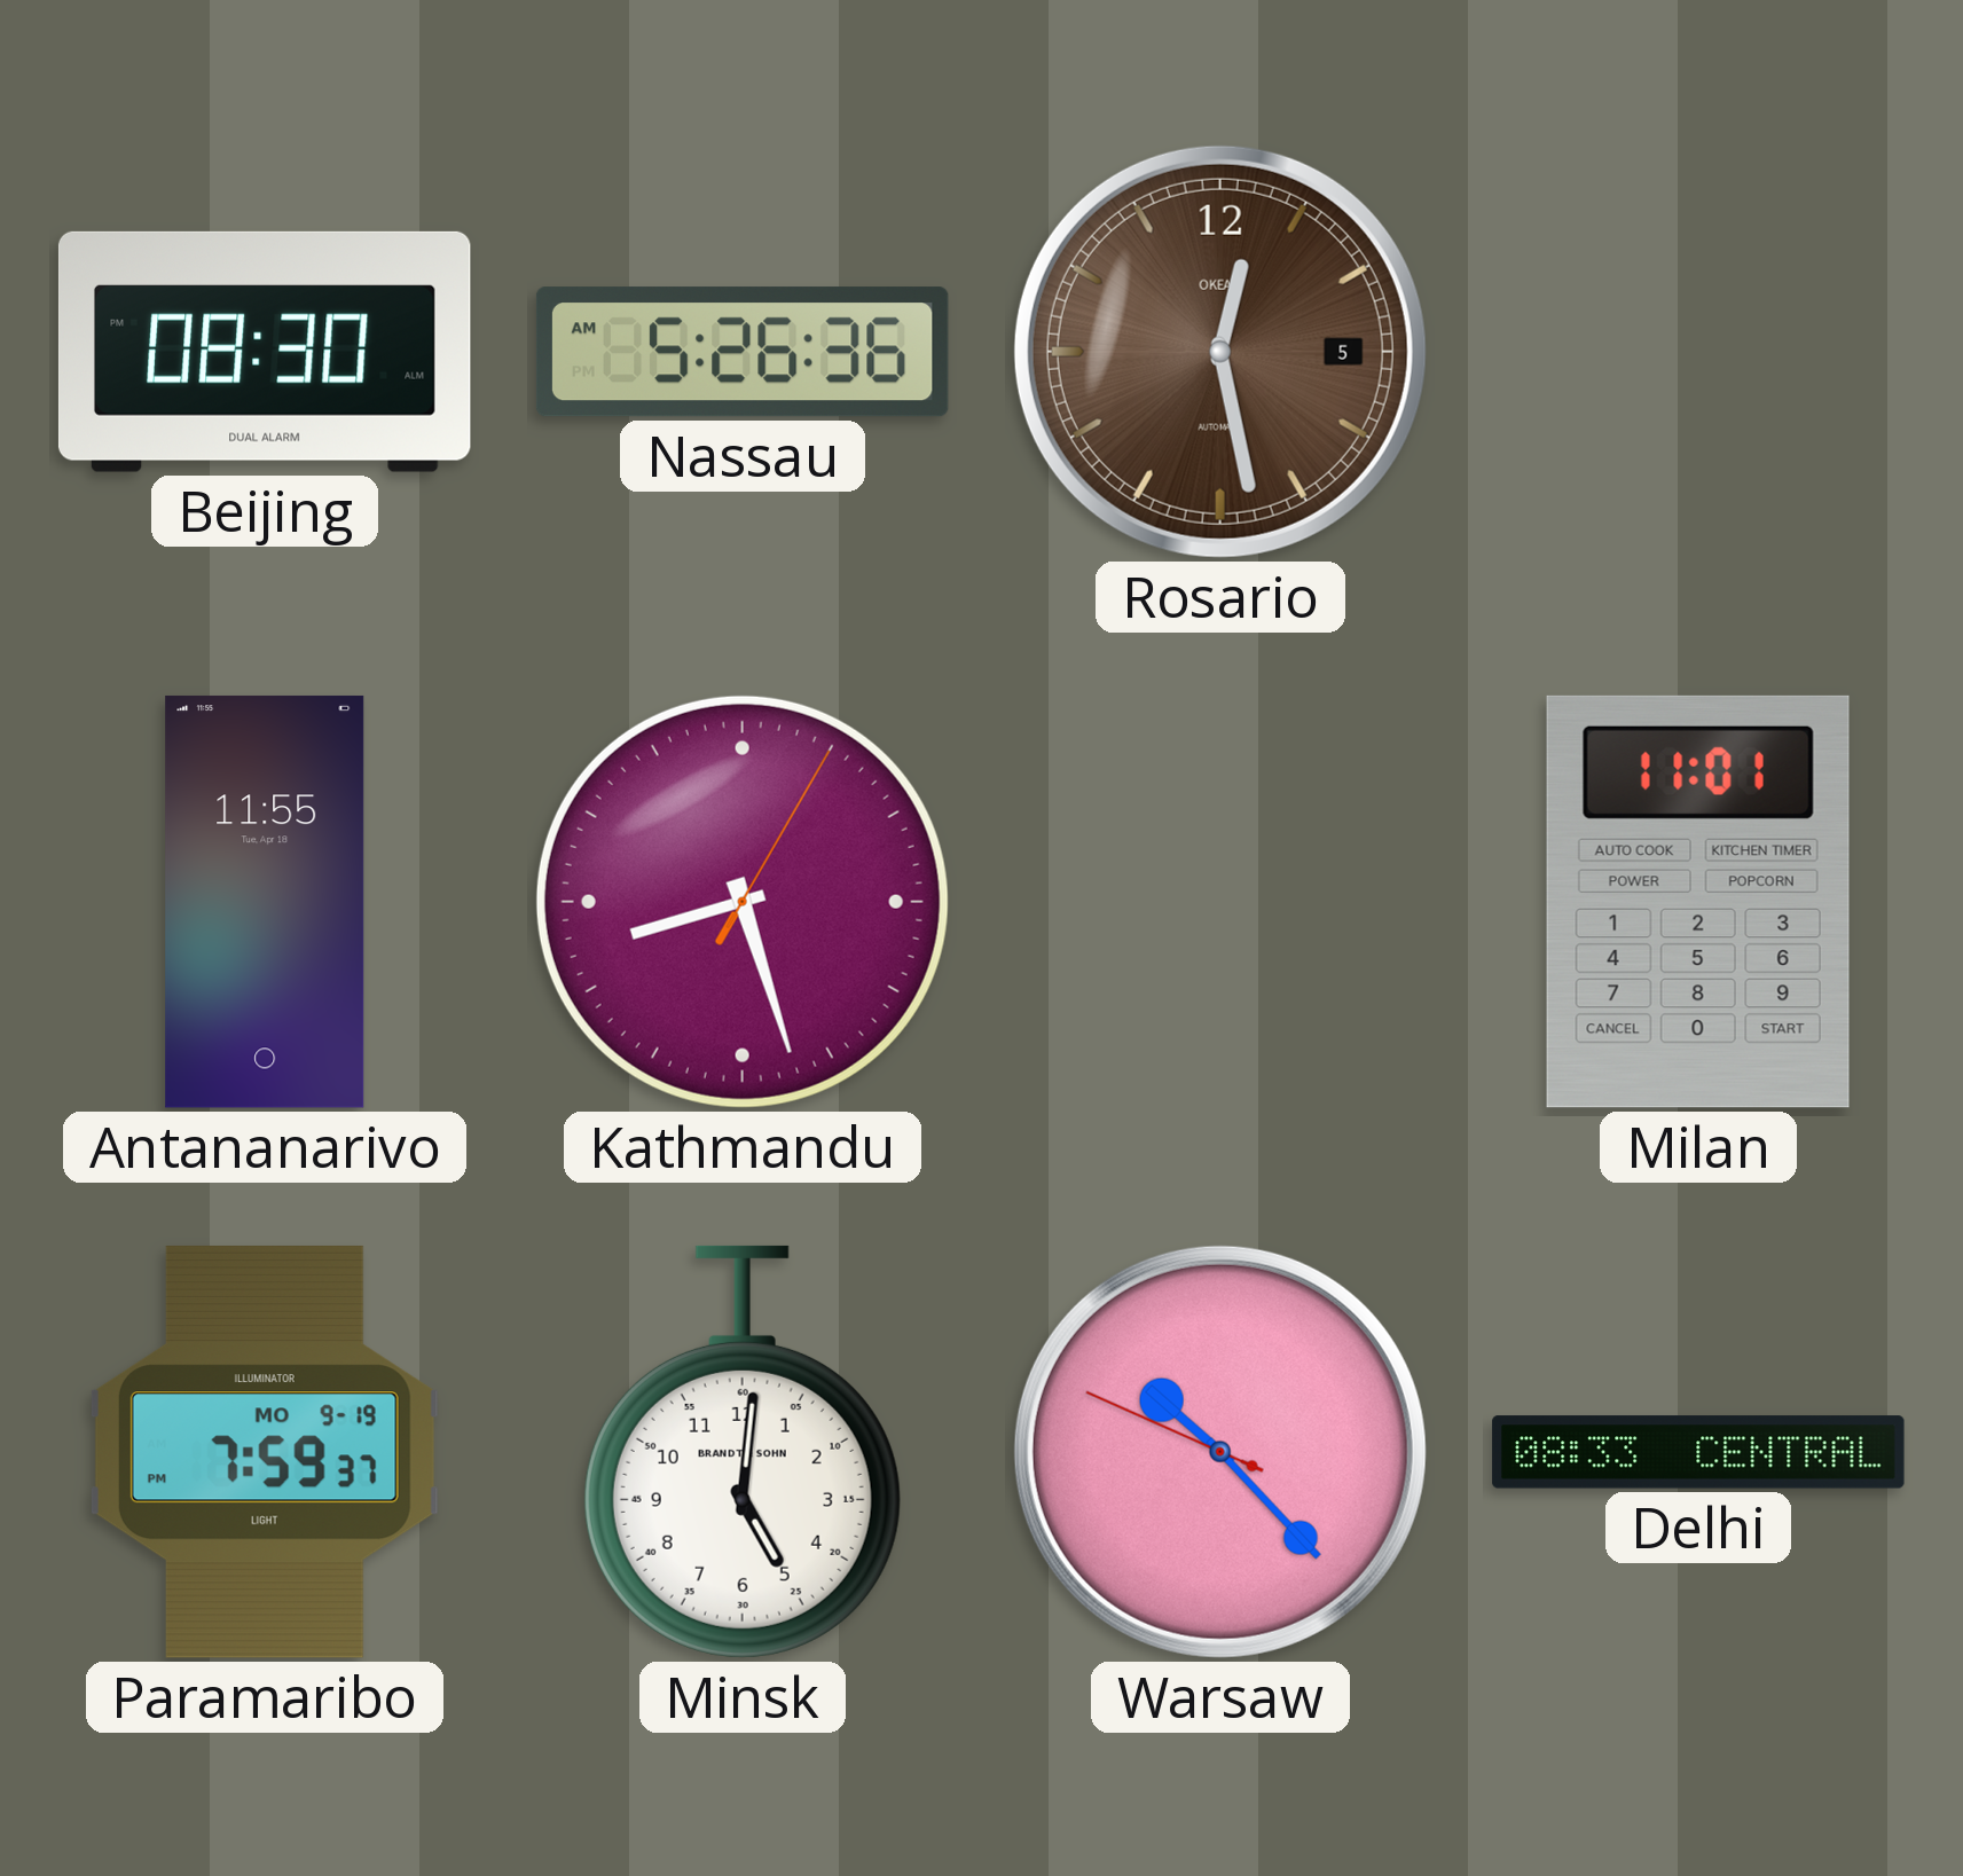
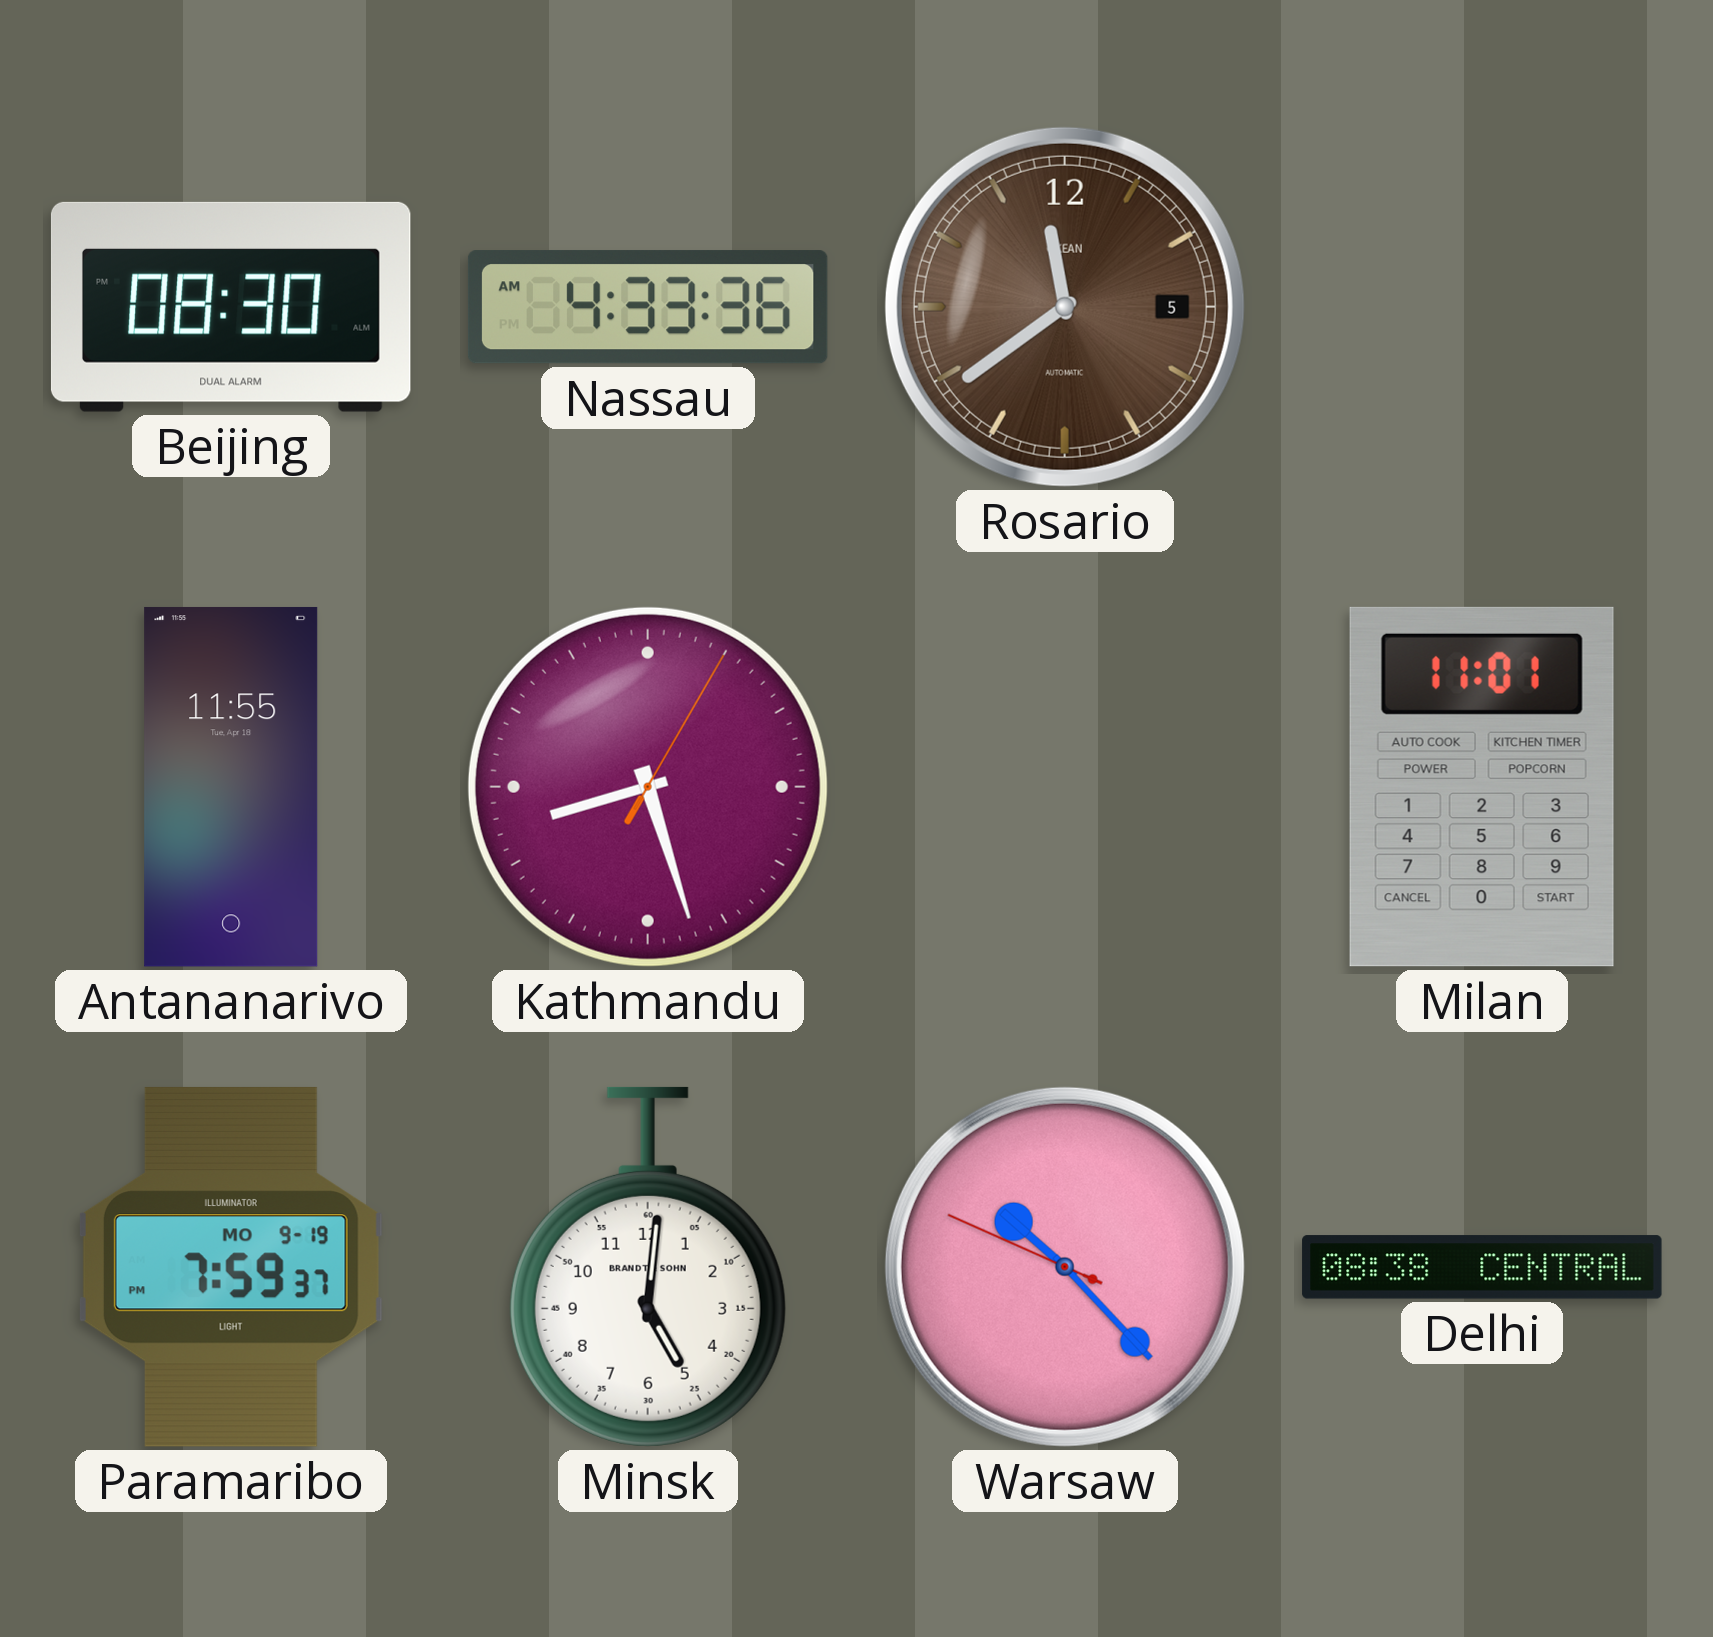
Nassau: 5:26 -> 4:33
Rosario: 12:28 -> 11:39
Delhi: 08:33 -> 08:38
